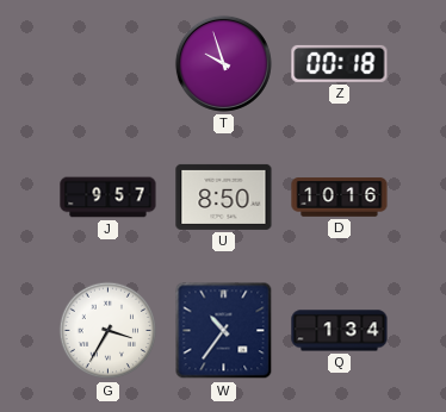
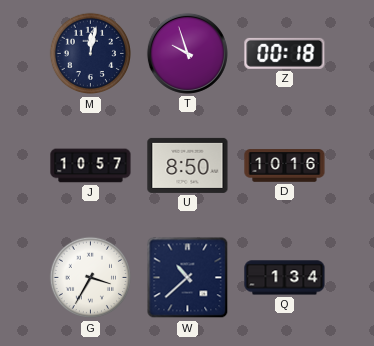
M: none -> 12:02
J: 9:57 -> 10:57
W: 10:36 -> 10:38
